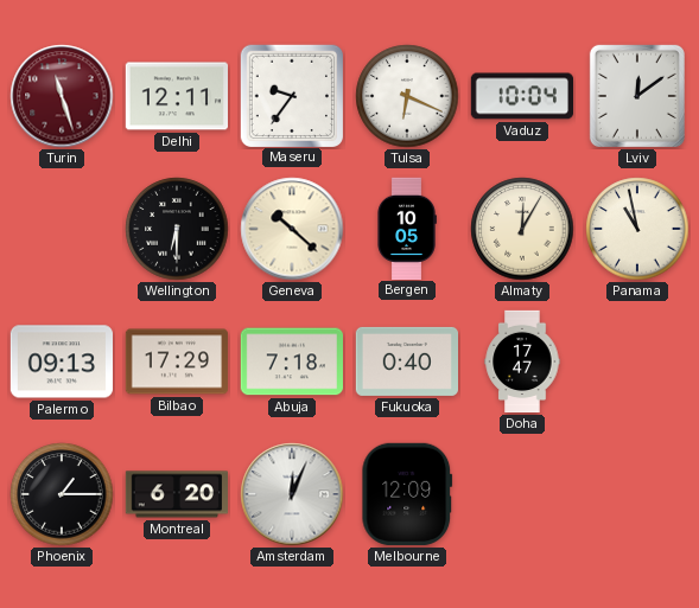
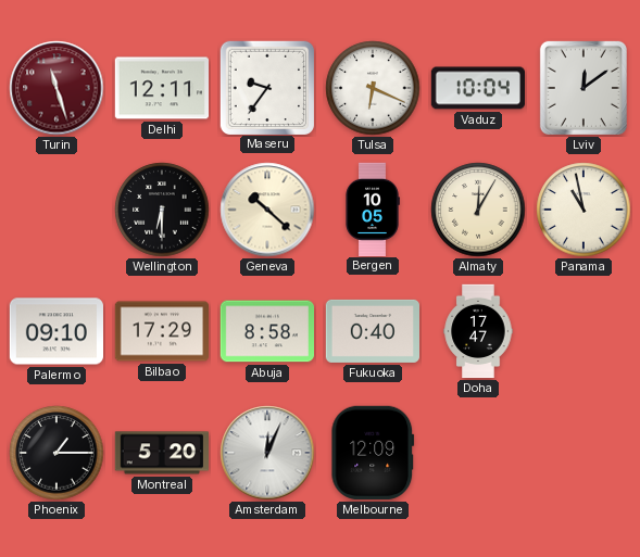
Palermo: 09:13 -> 09:10
Abuja: 7:18 -> 8:58
Montreal: 6:20 -> 5:20
